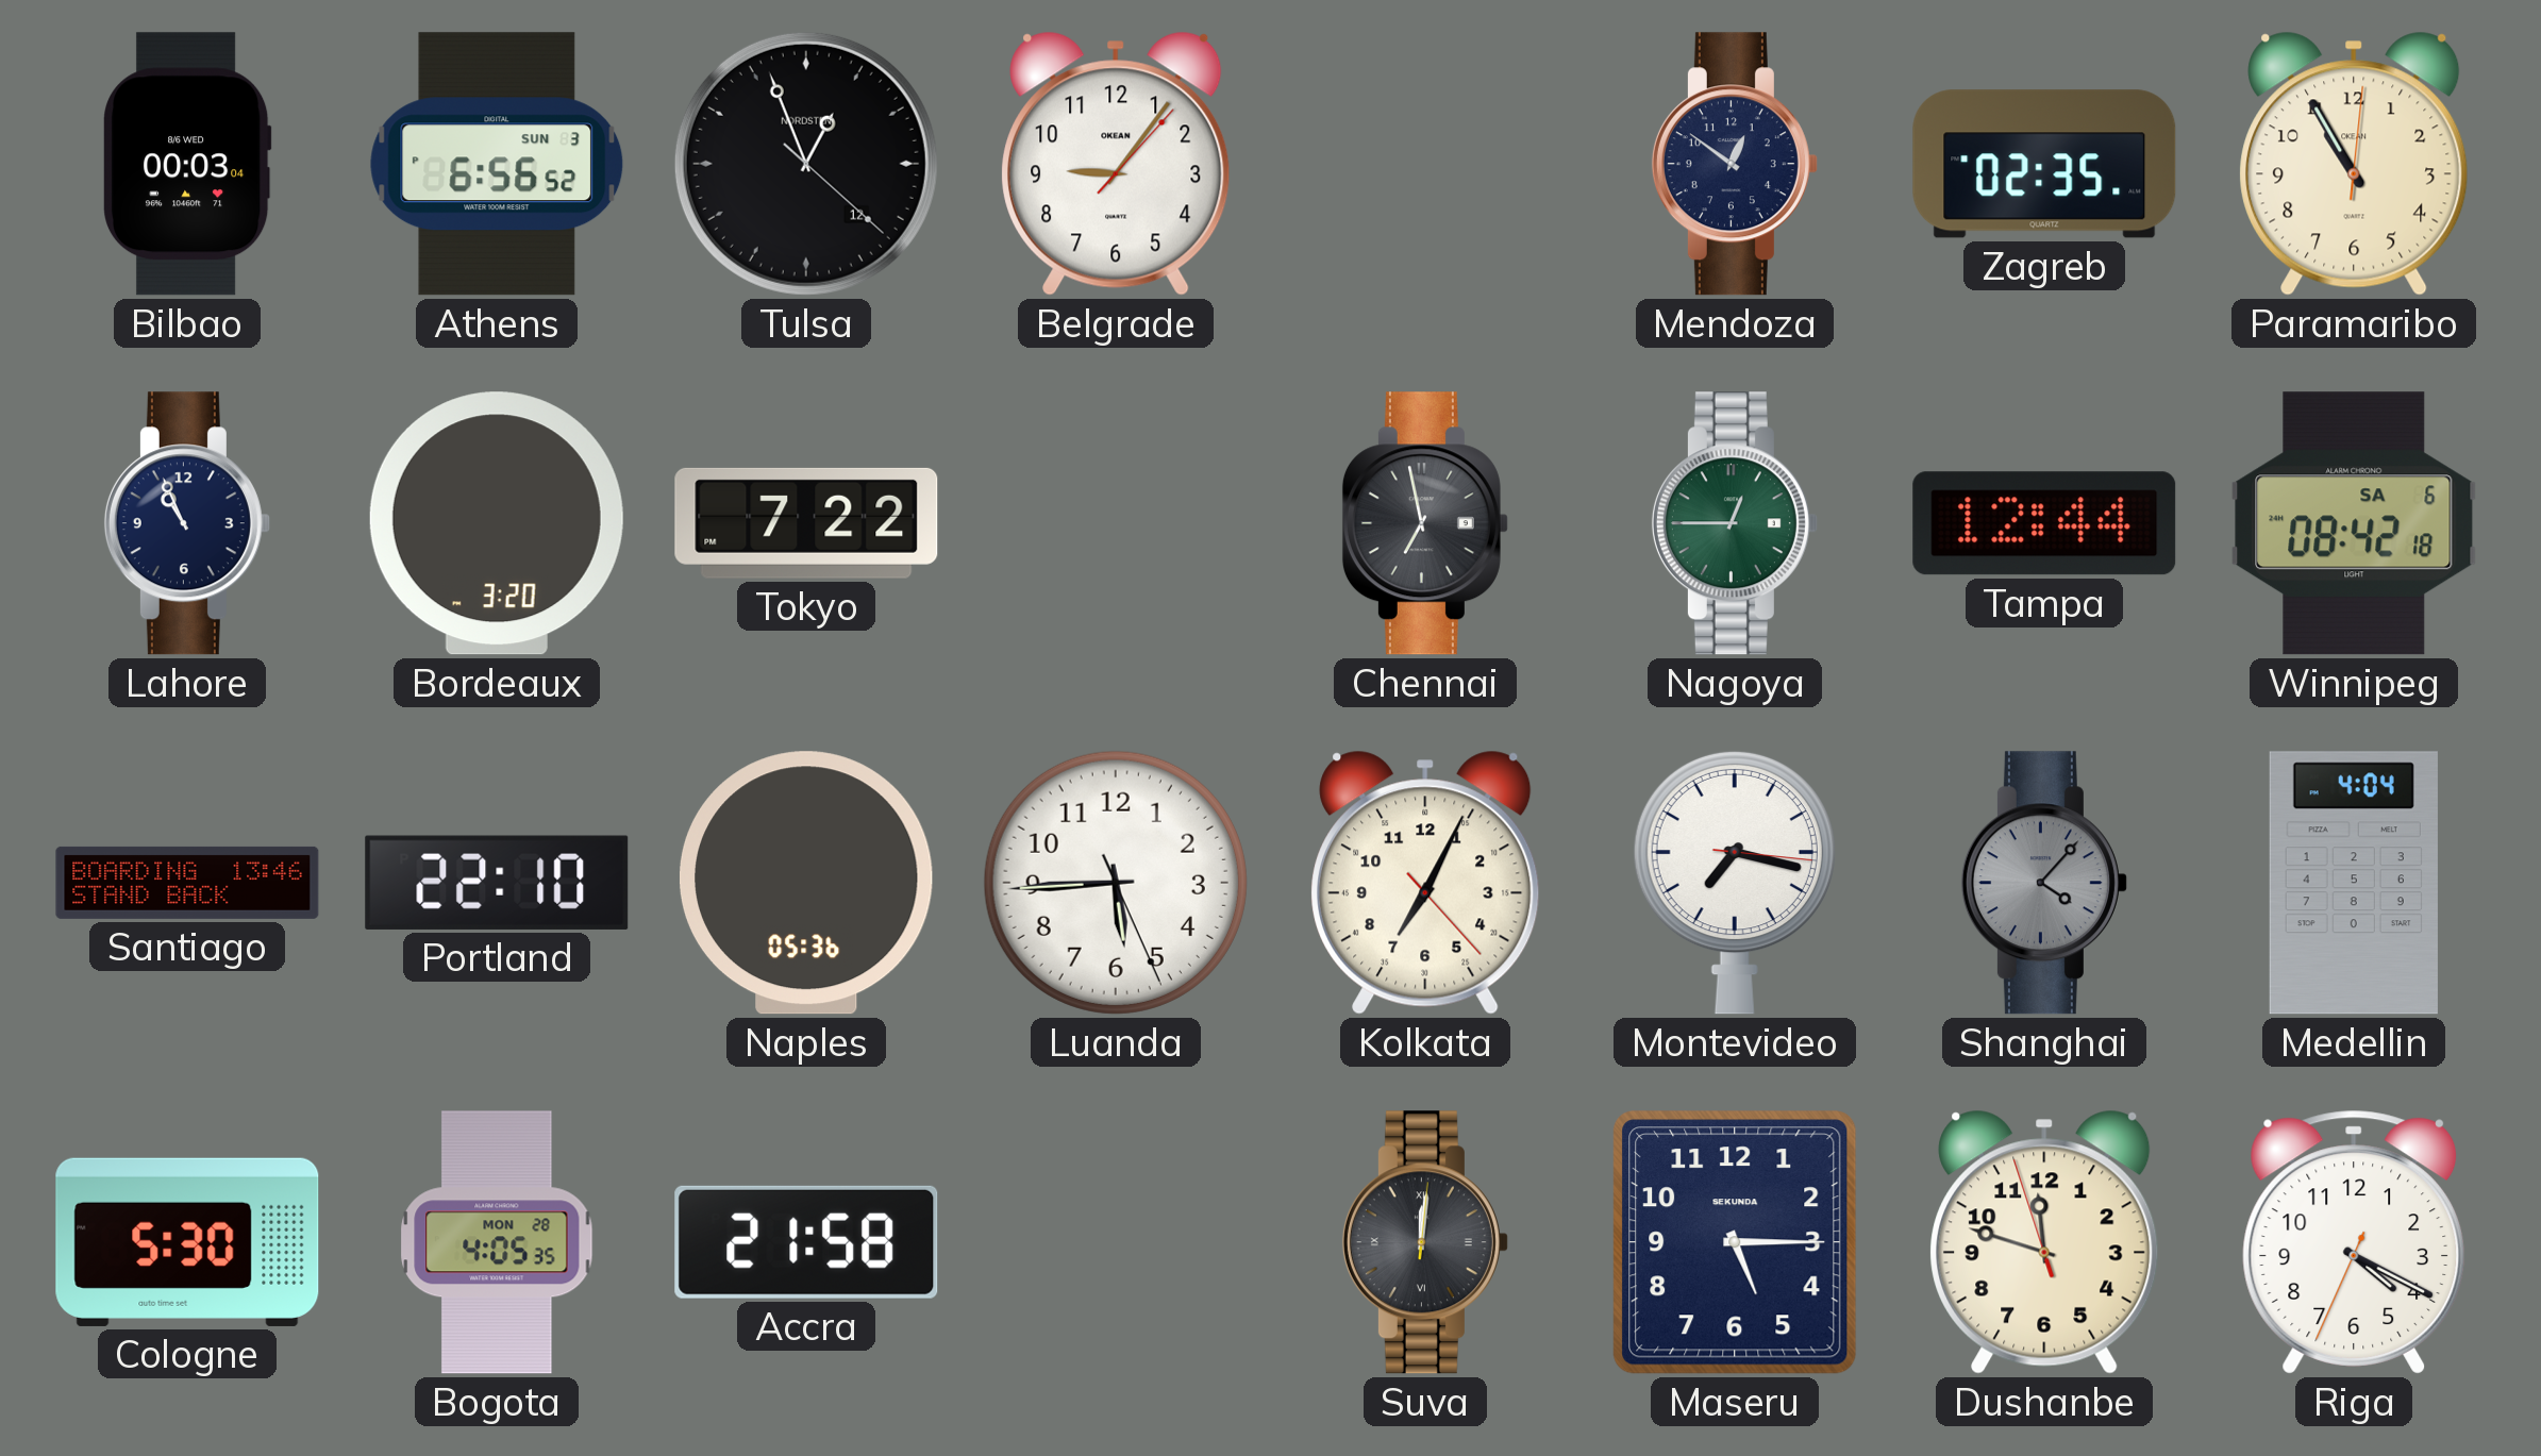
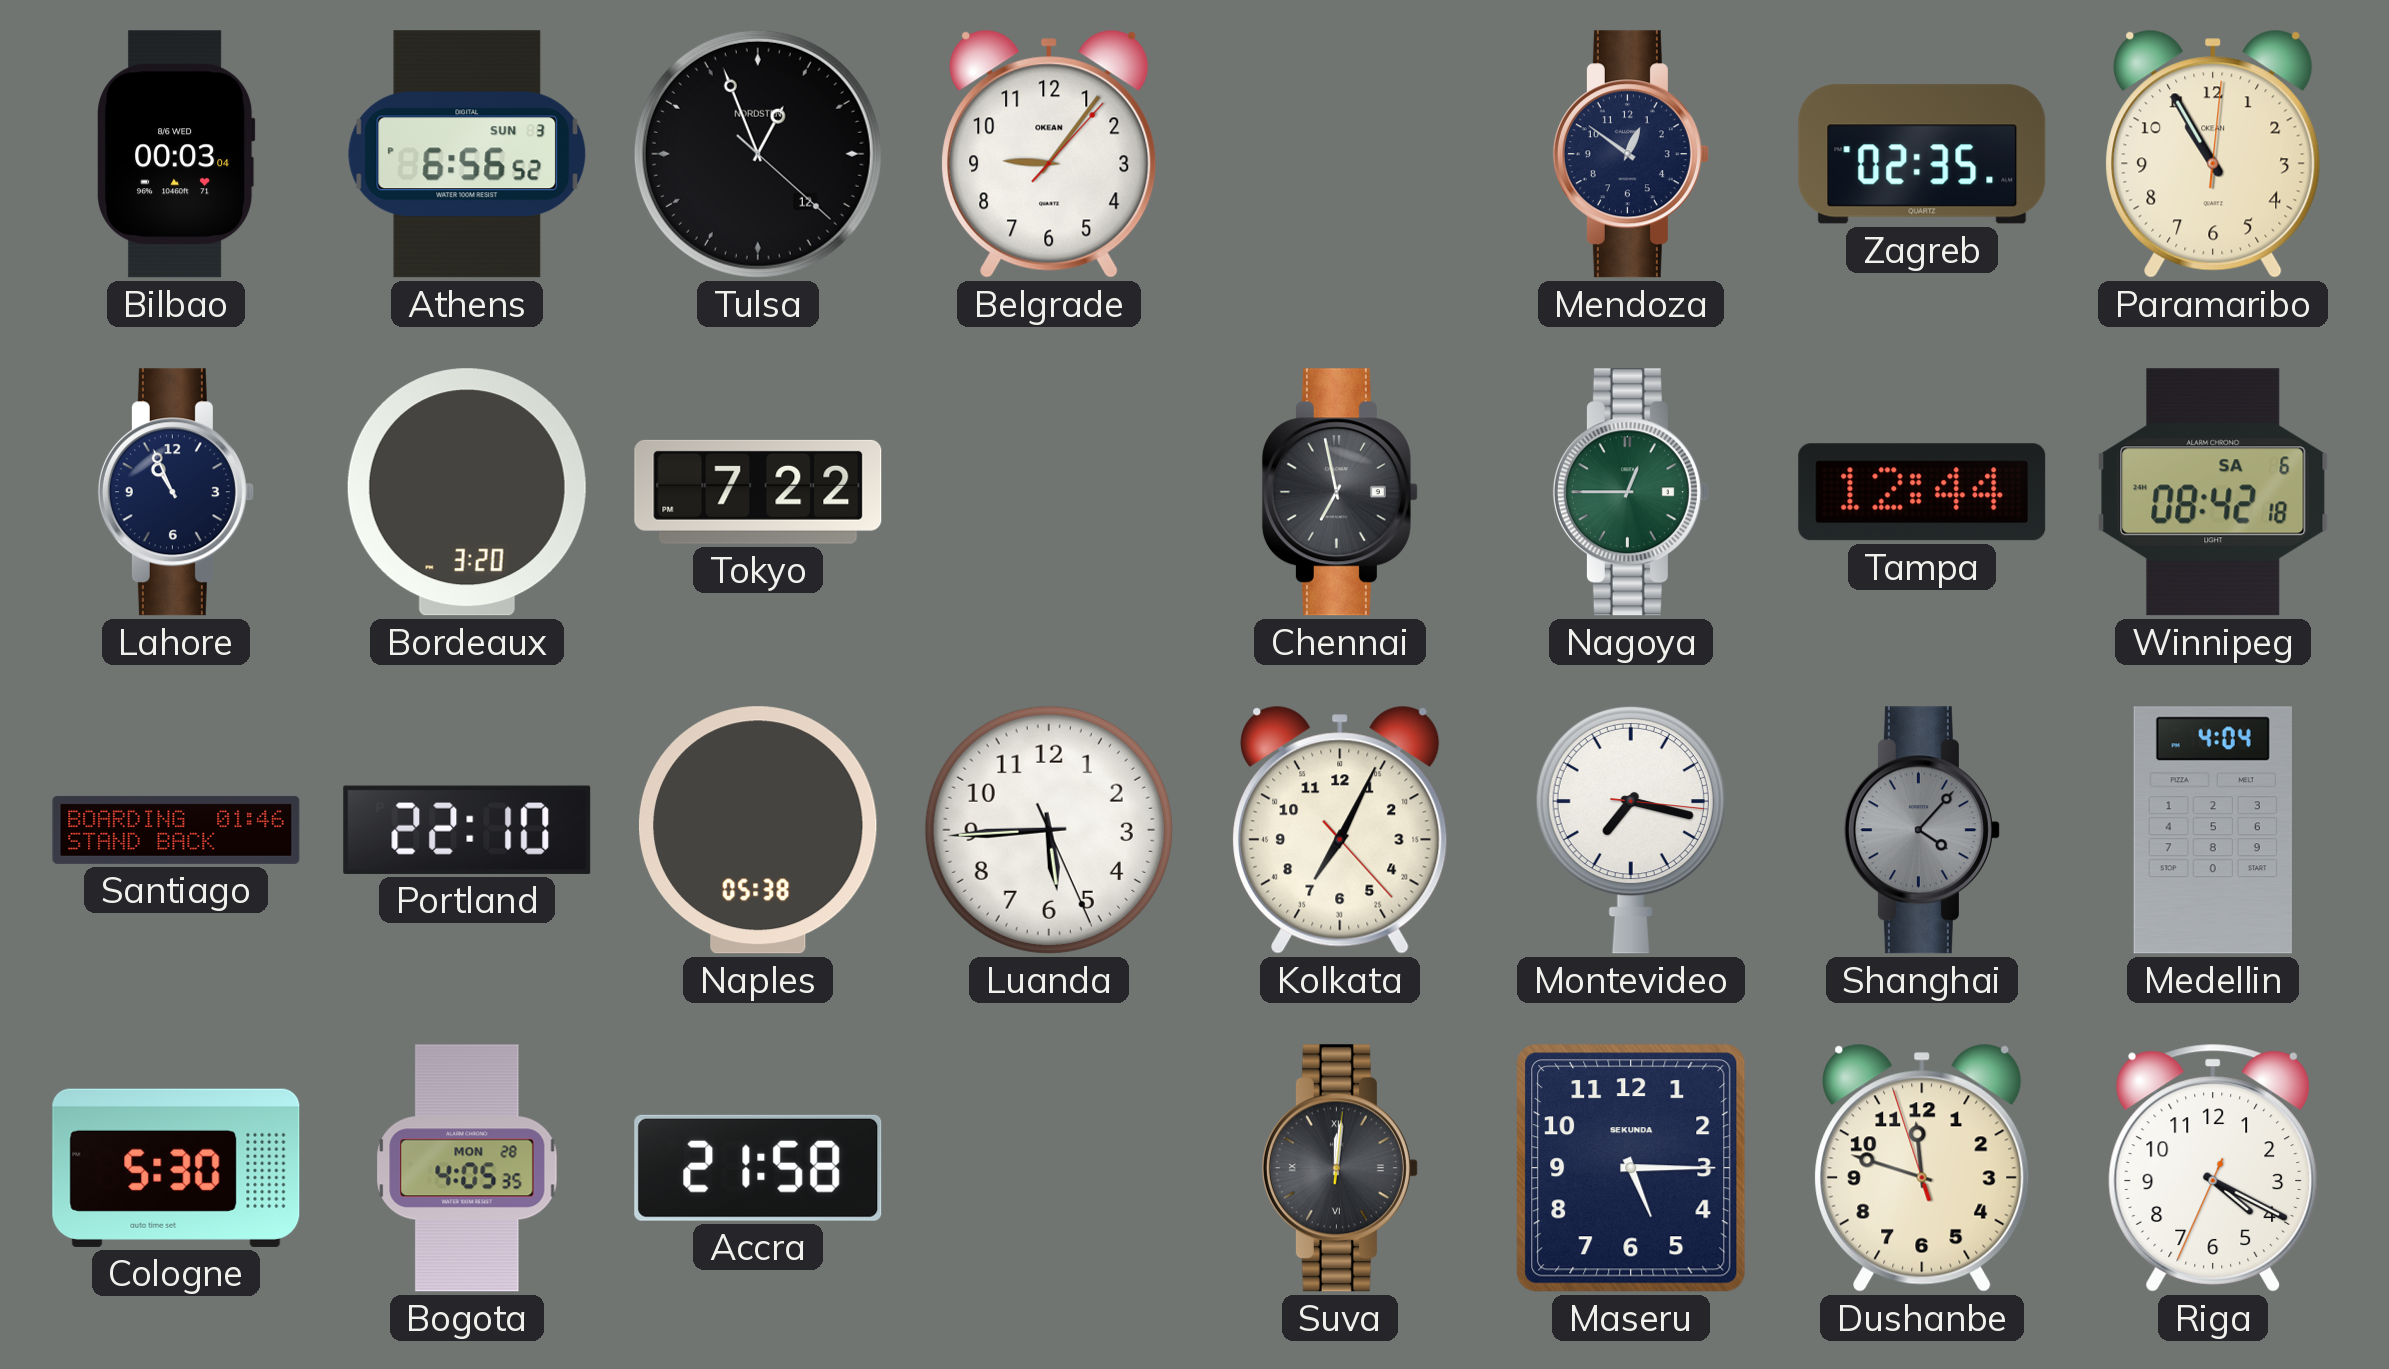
Santiago: 13:46 -> 01:46
Naples: 05:36 -> 05:38
